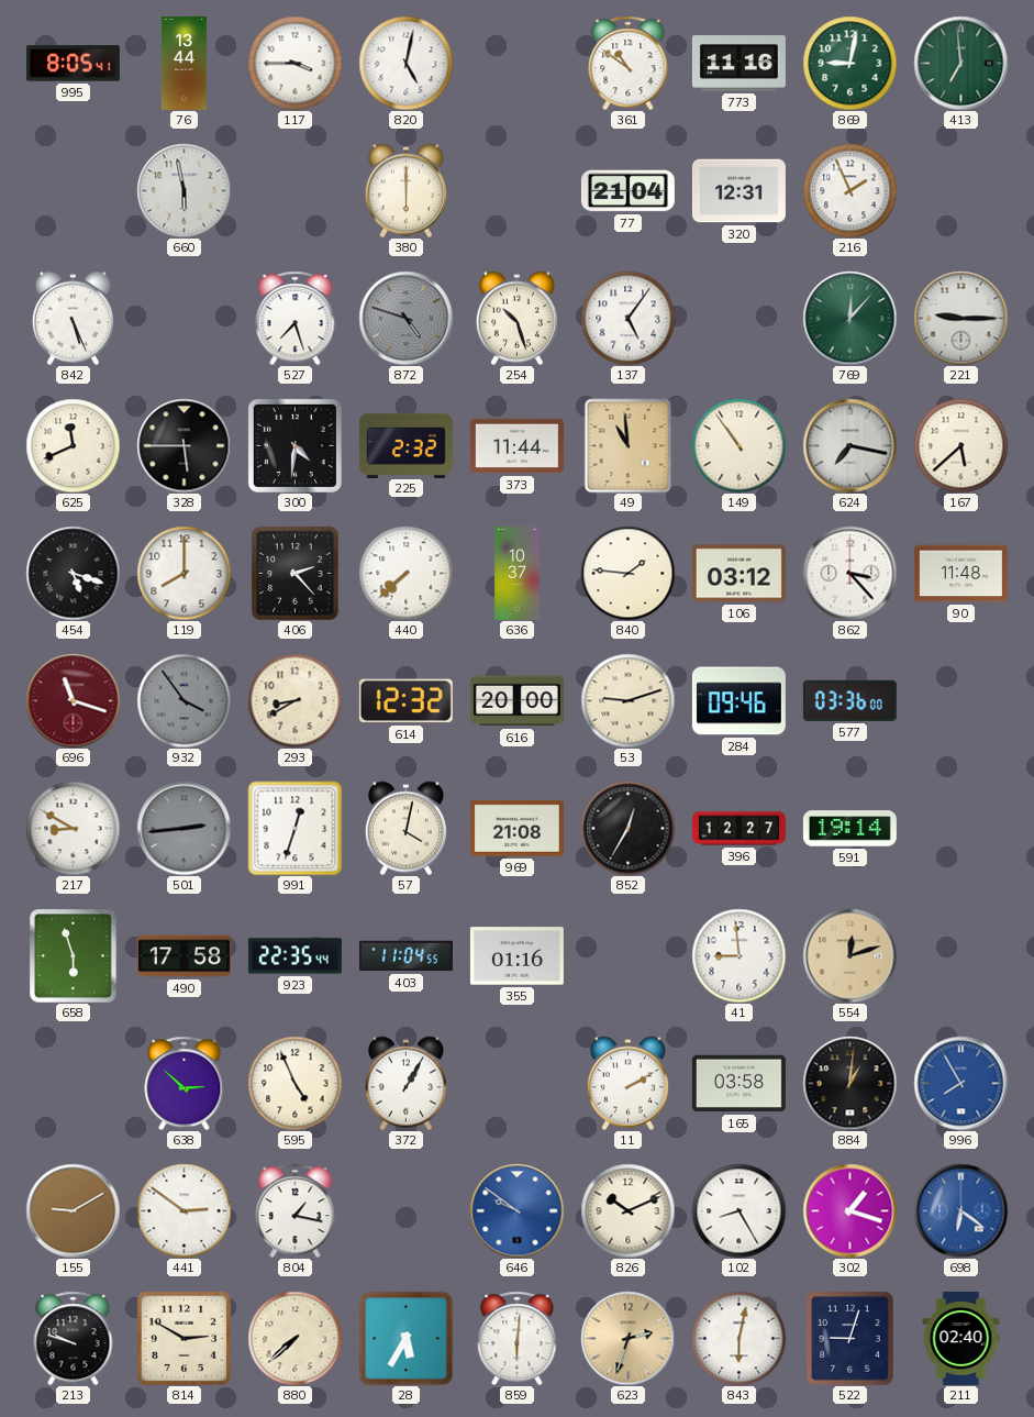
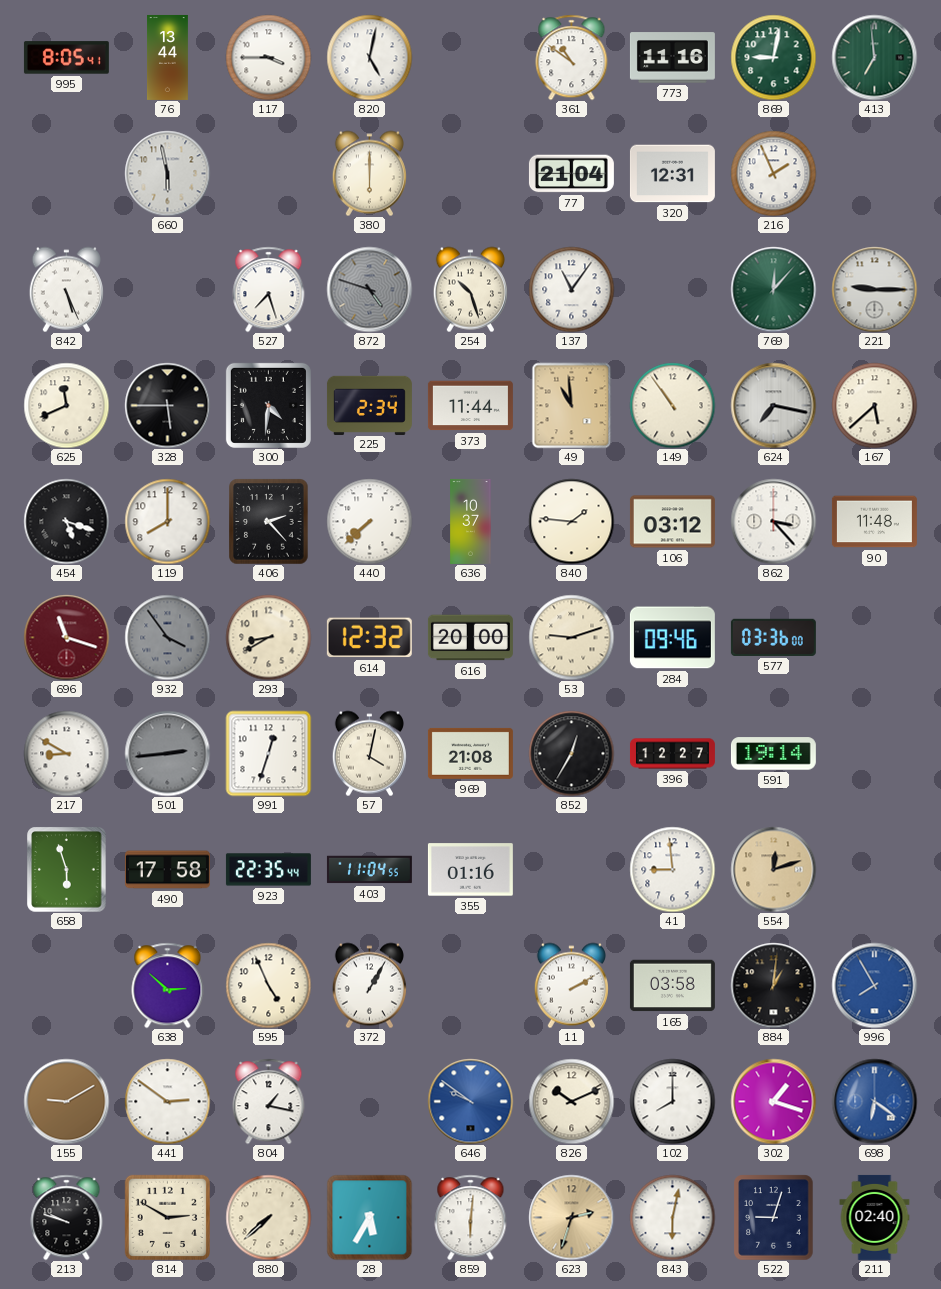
137: 5:06 -> 11:06
225: 2:32 -> 2:34
102: 8:25 -> 8:00
